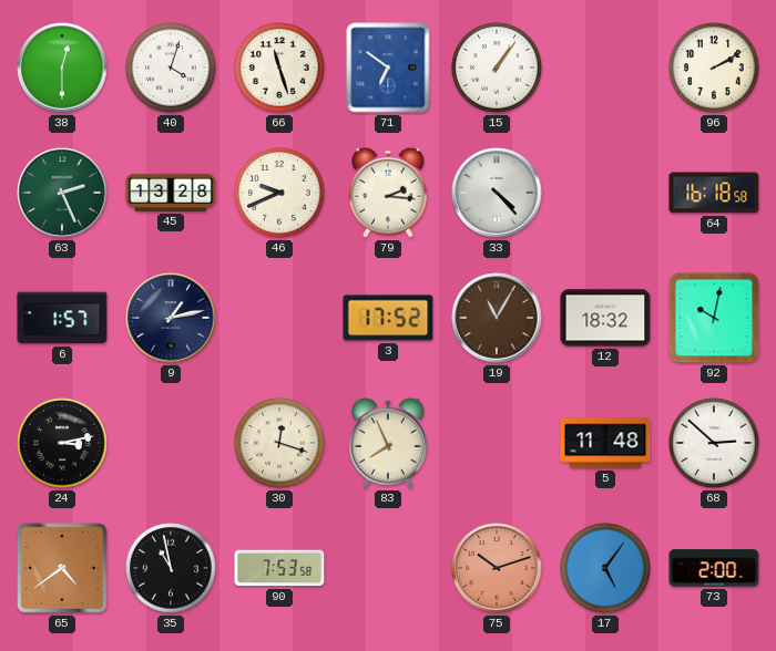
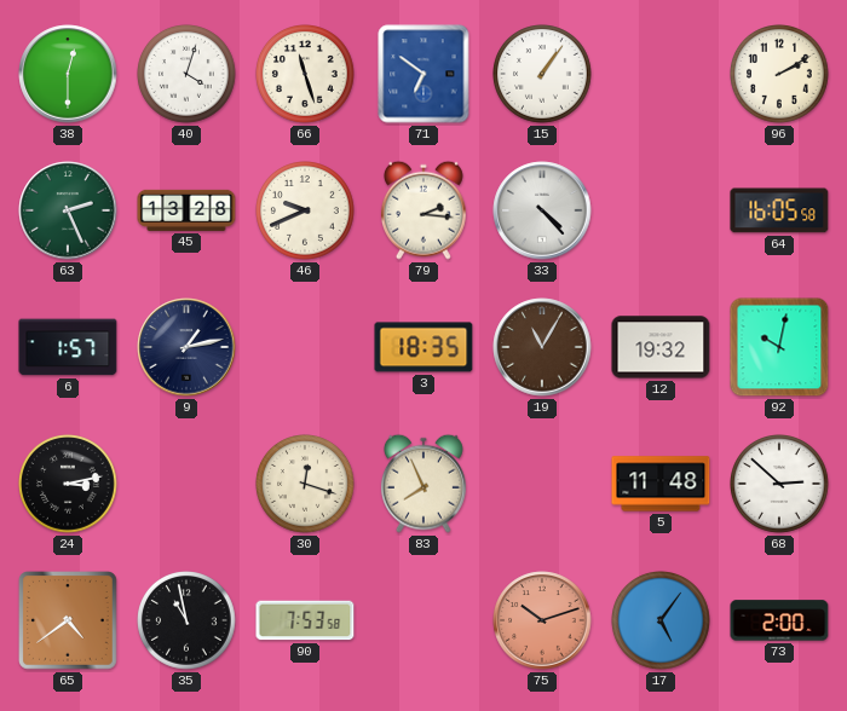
64: 16:18 -> 16:05
3: 17:52 -> 18:35
12: 18:32 -> 19:32
